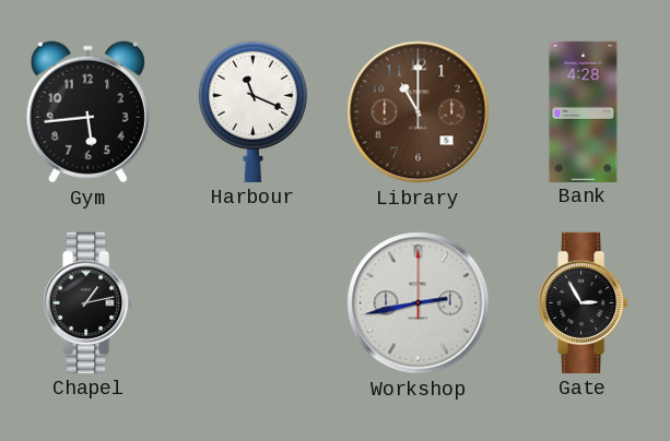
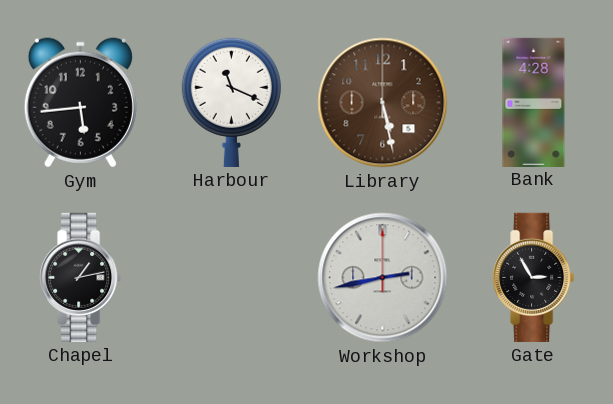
Library: 11:00 -> 5:28
